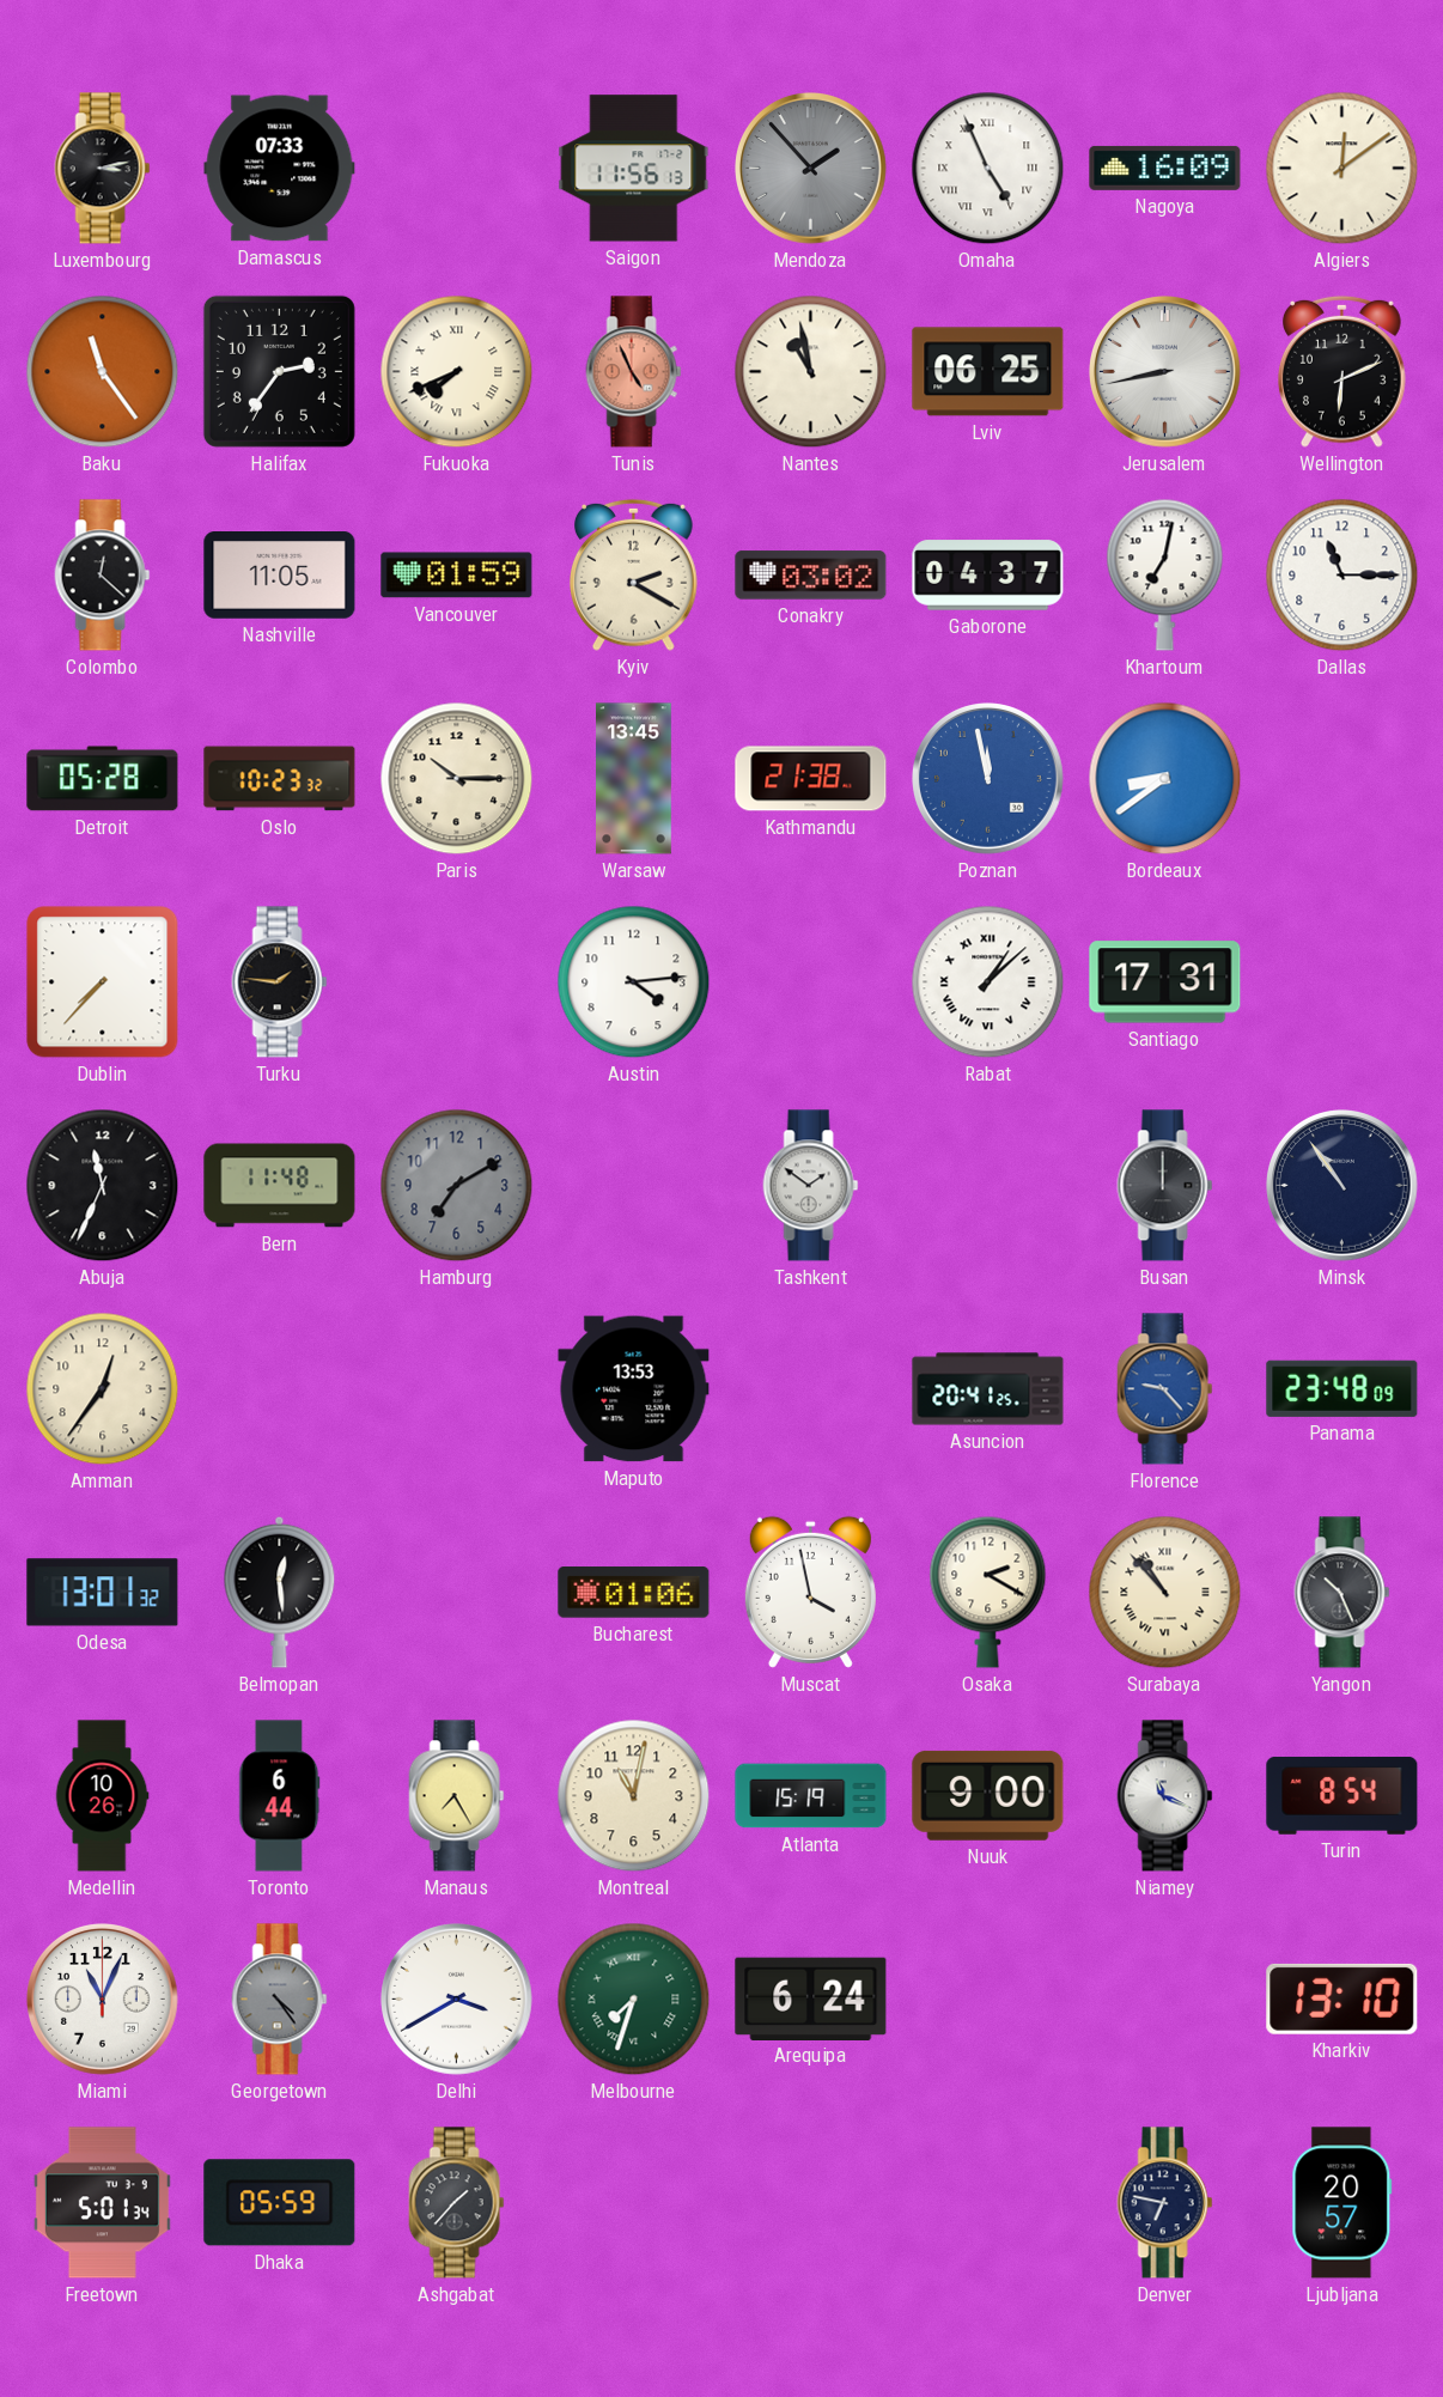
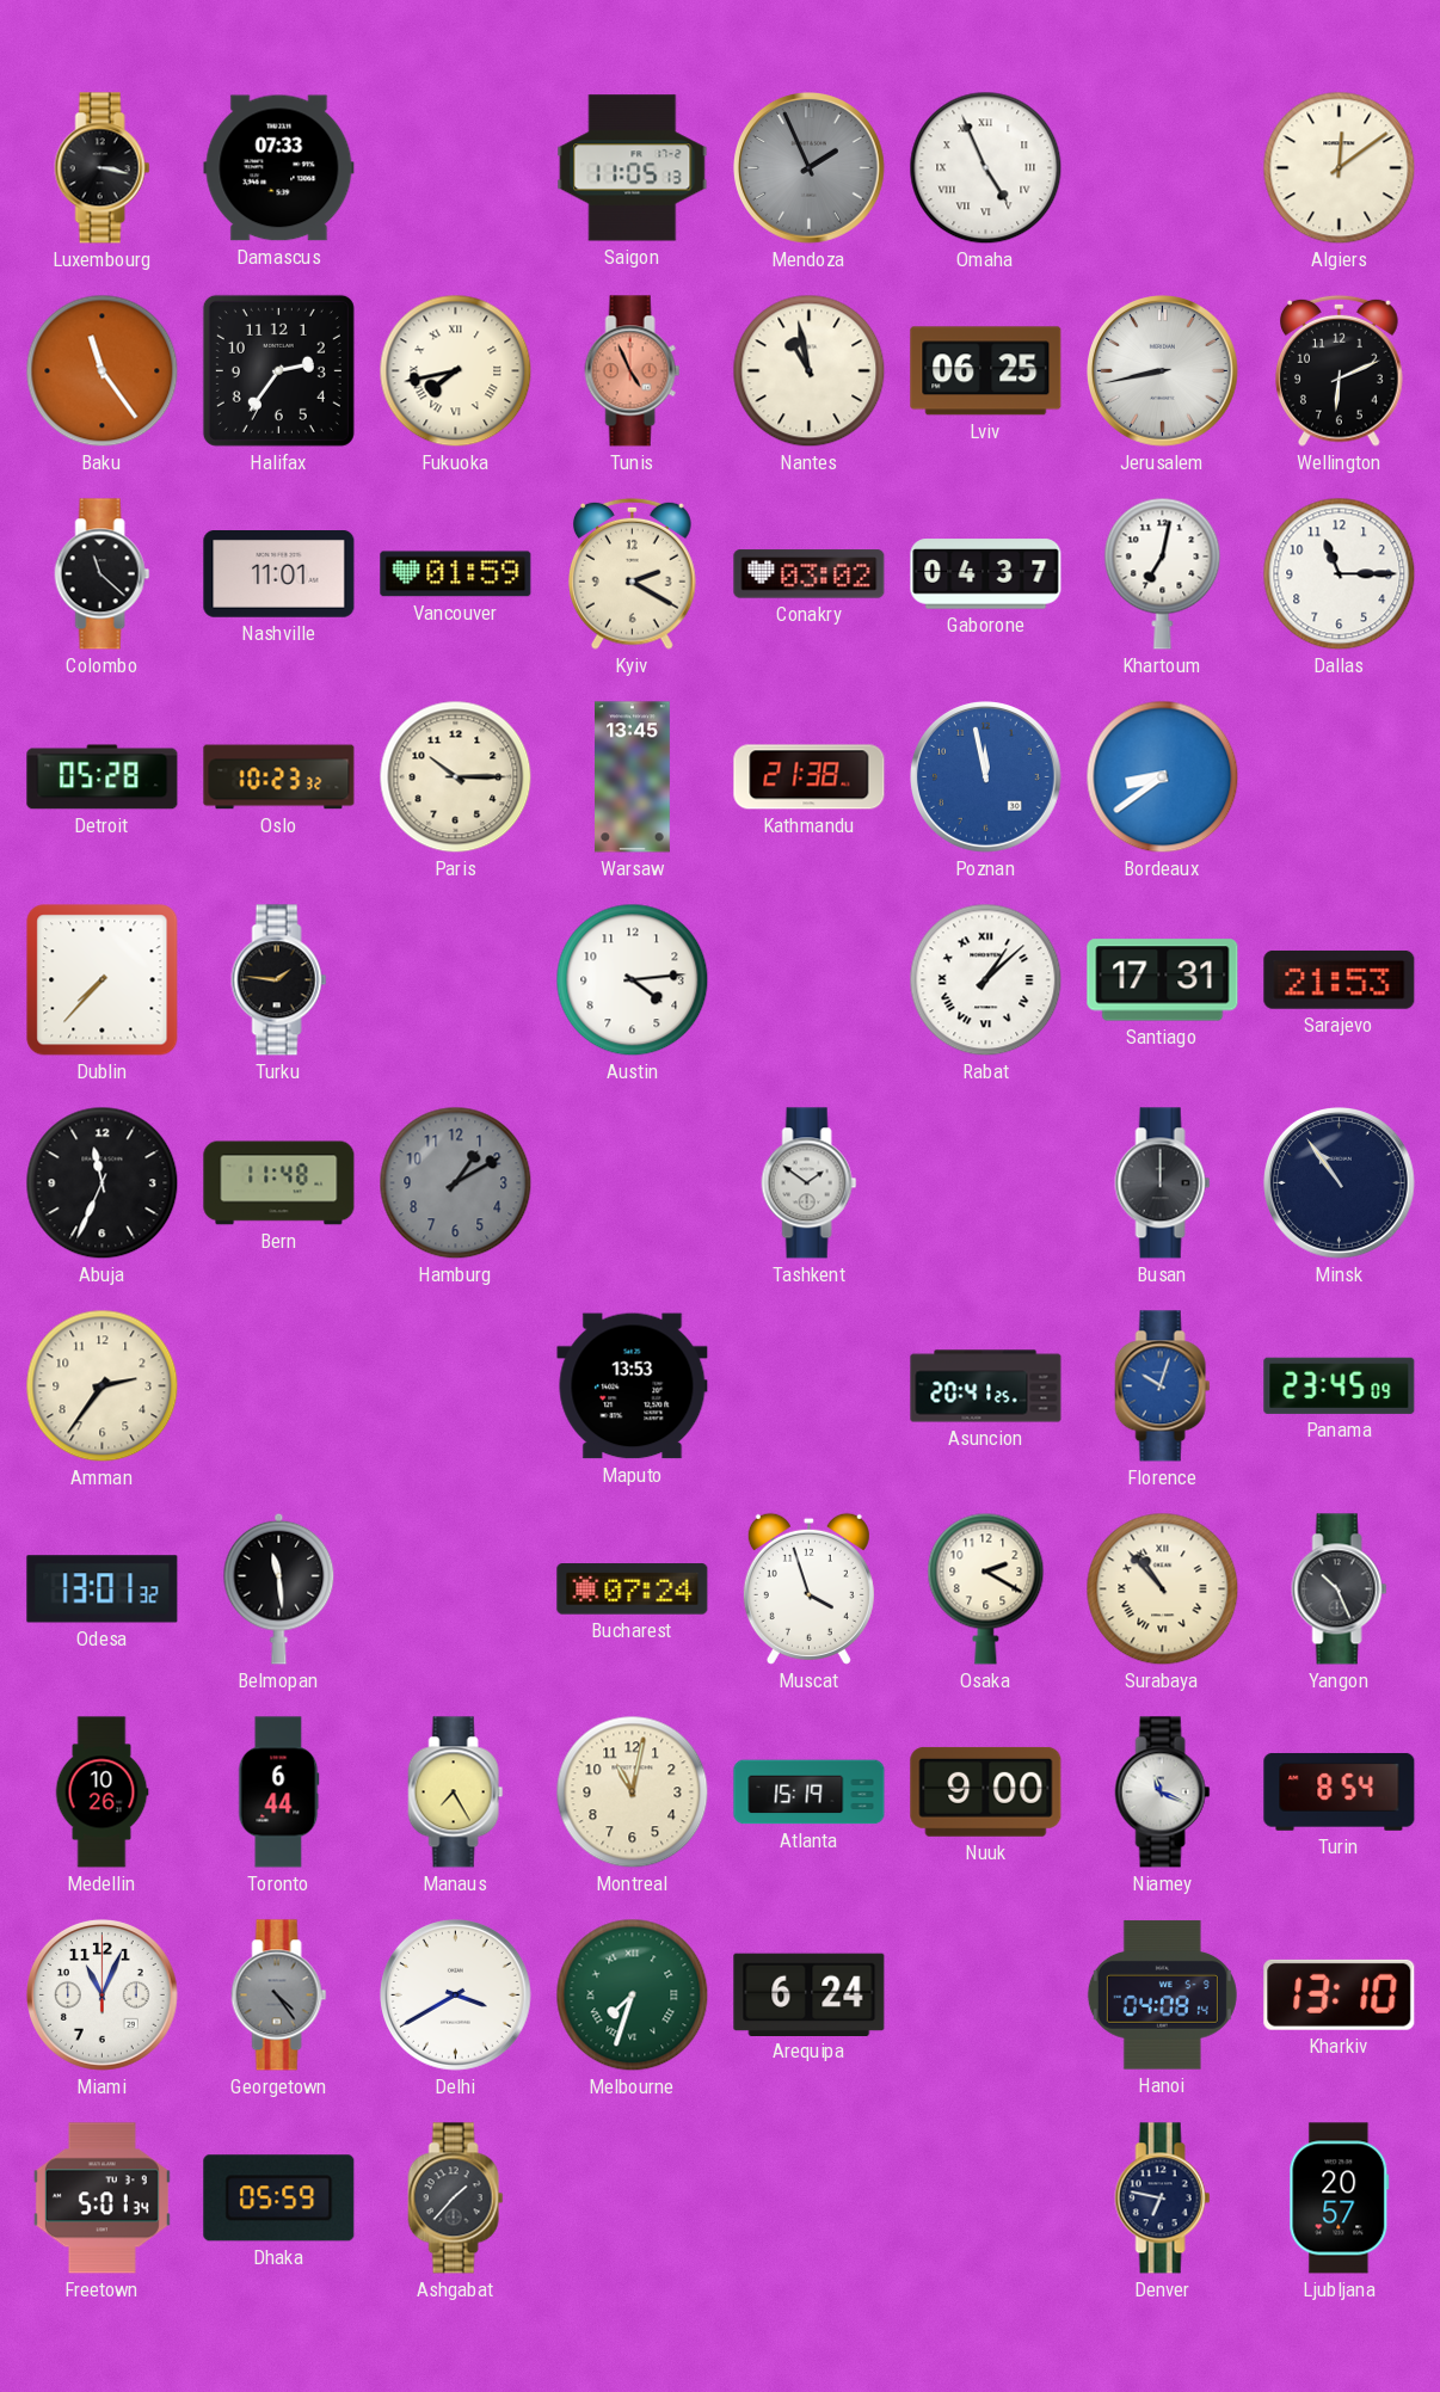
Luxembourg: 3:13 -> 3:17
Saigon: 11:56 -> 11:05
Mendoza: 1:53 -> 1:56
Nagoya: 16:09 -> none
Fukuoka: 7:41 -> 7:43
Colombo: 12:22 -> 11:22
Nashville: 11:05 -> 11:01
Sarajevo: none -> 21:53
Hamburg: 7:10 -> 1:10
Amman: 12:36 -> 2:36
Florence: 9:23 -> 10:03
Panama: 23:48 -> 23:45
Belmopan: 12:29 -> 11:29
Bucharest: 01:06 -> 07:24
Muscat: 3:58 -> 3:57
Hanoi: none -> 04:08
